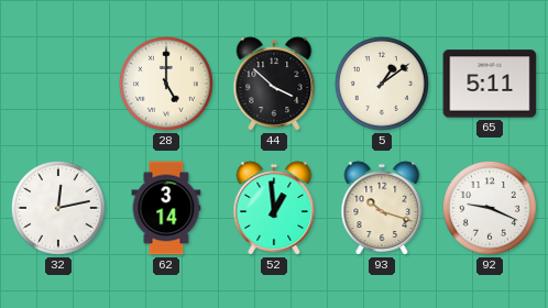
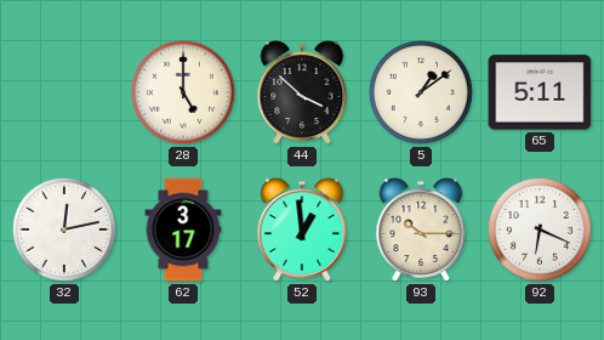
62: 3:14 -> 3:17
93: 10:18 -> 10:15
92: 9:19 -> 6:19
